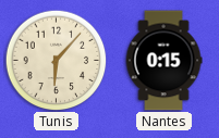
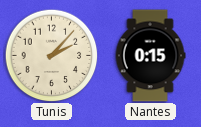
Tunis: 6:07 -> 2:07
